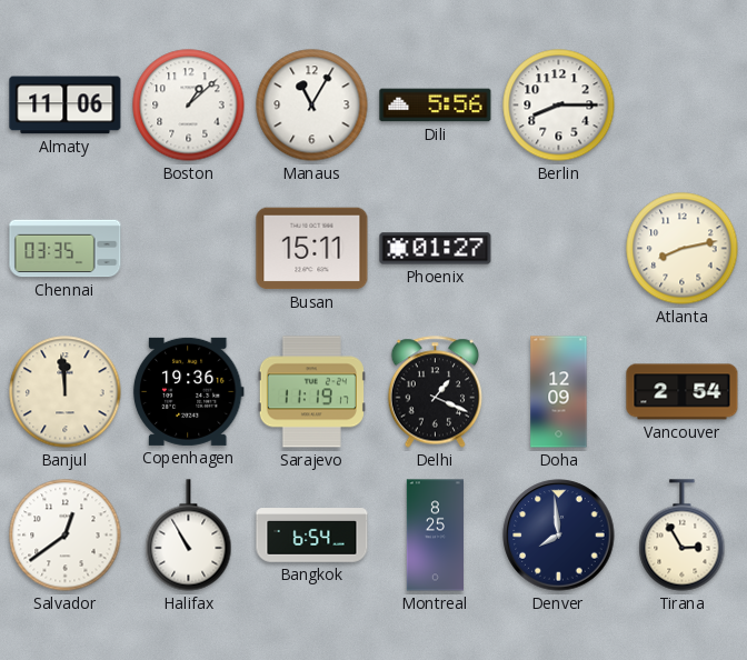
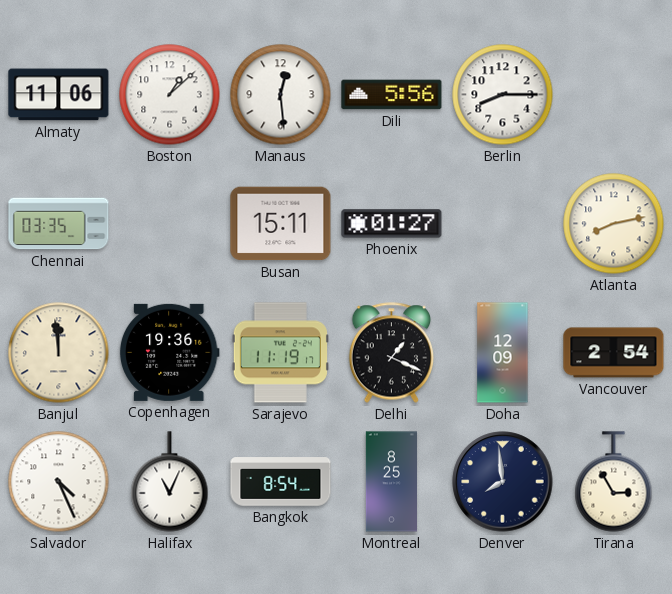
Manaus: 11:05 -> 12:29
Salvador: 12:39 -> 4:26
Halifax: 10:55 -> 11:04
Bangkok: 6:54 -> 8:54
